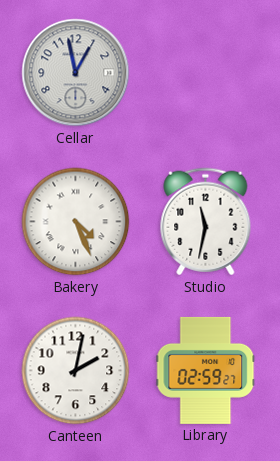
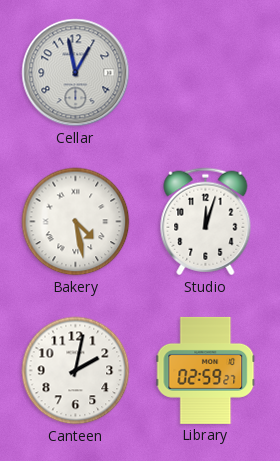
Bakery: 4:26 -> 4:28
Studio: 11:32 -> 12:03
